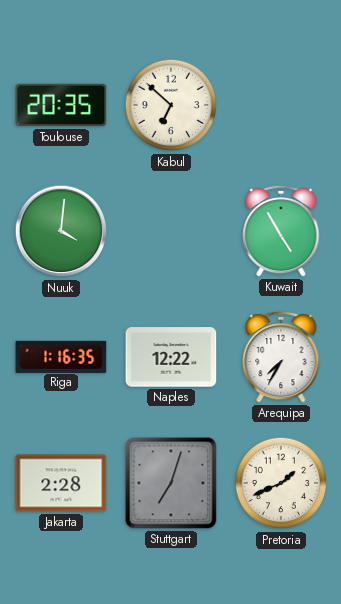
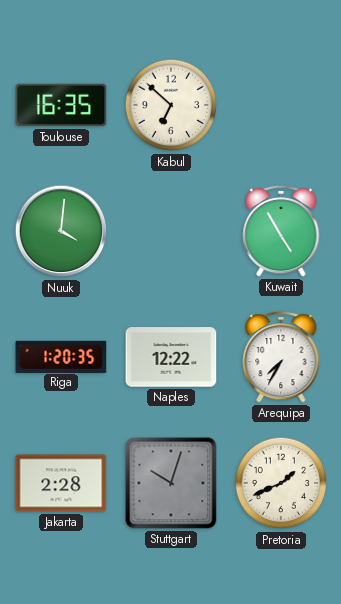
Toulouse: 20:35 -> 16:35
Riga: 1:16 -> 1:20
Stuttgart: 7:03 -> 10:03
